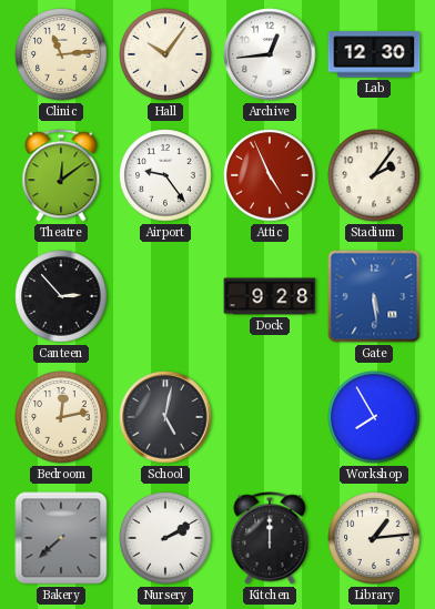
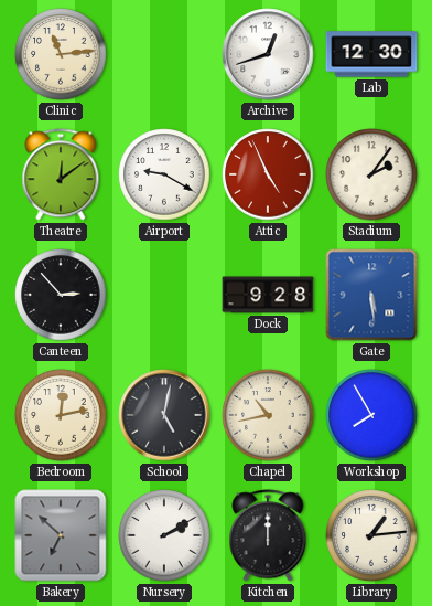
Hall: 10:06 -> none
Archive: 12:44 -> 12:42
Airport: 9:24 -> 9:20
Chapel: none -> 10:43
Bakery: 7:38 -> 6:52
